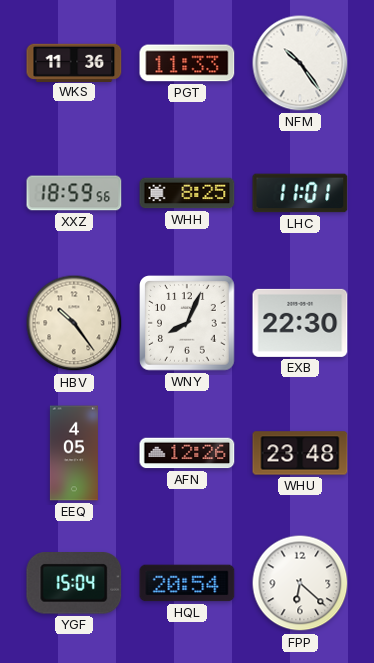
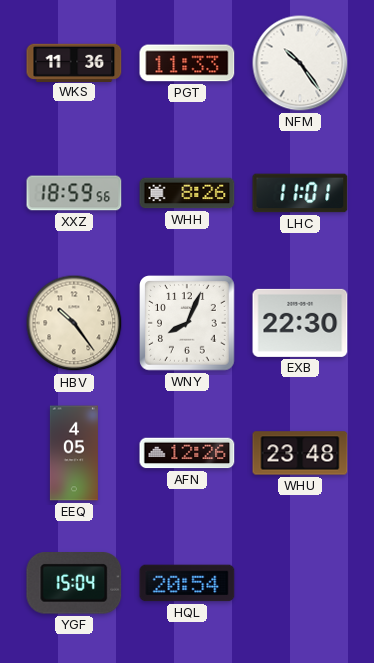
WHH: 8:25 -> 8:26
FPP: 6:22 -> none
